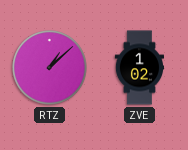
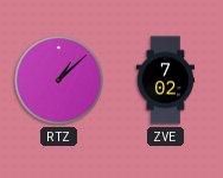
ZVE: 1:02 -> 7:02
